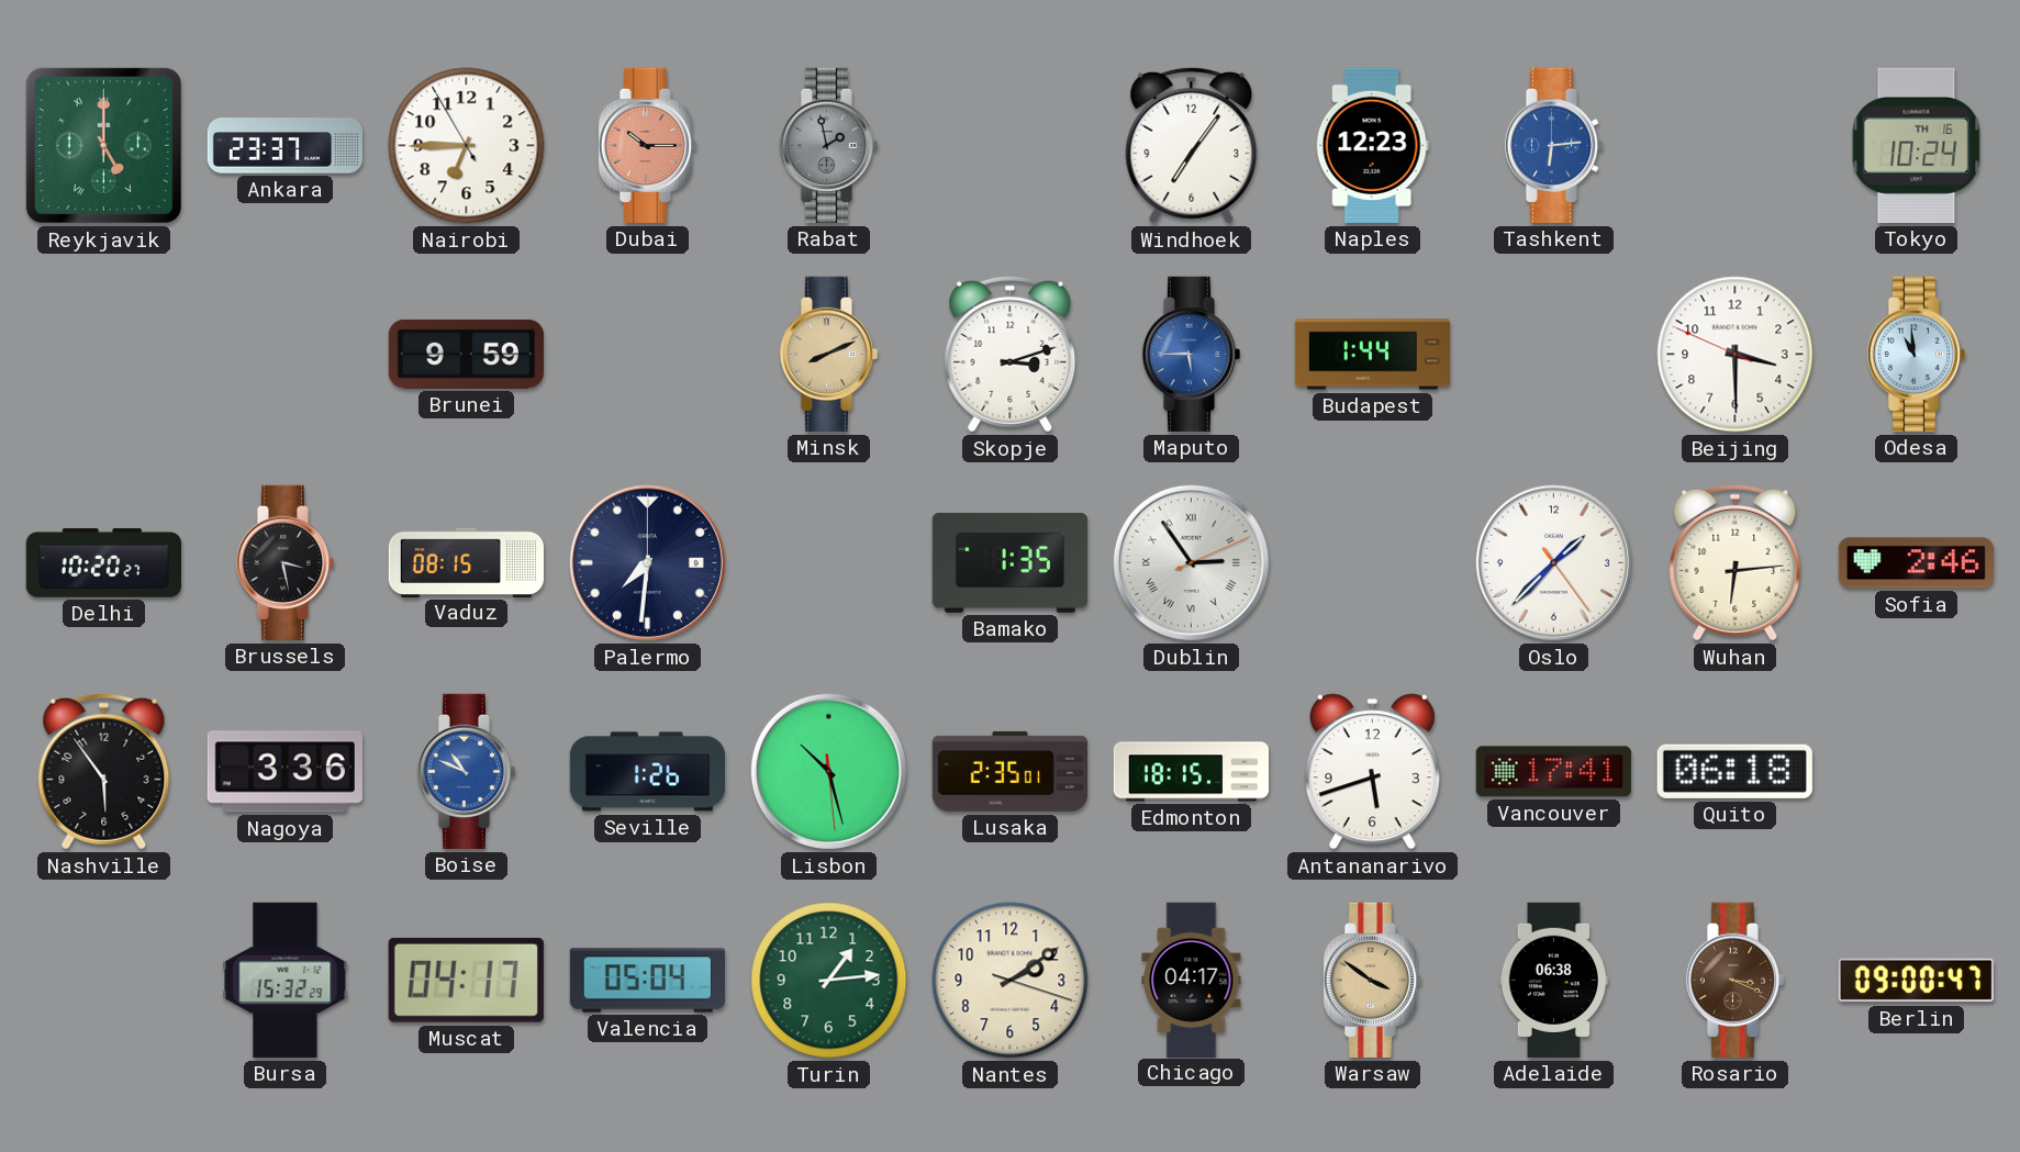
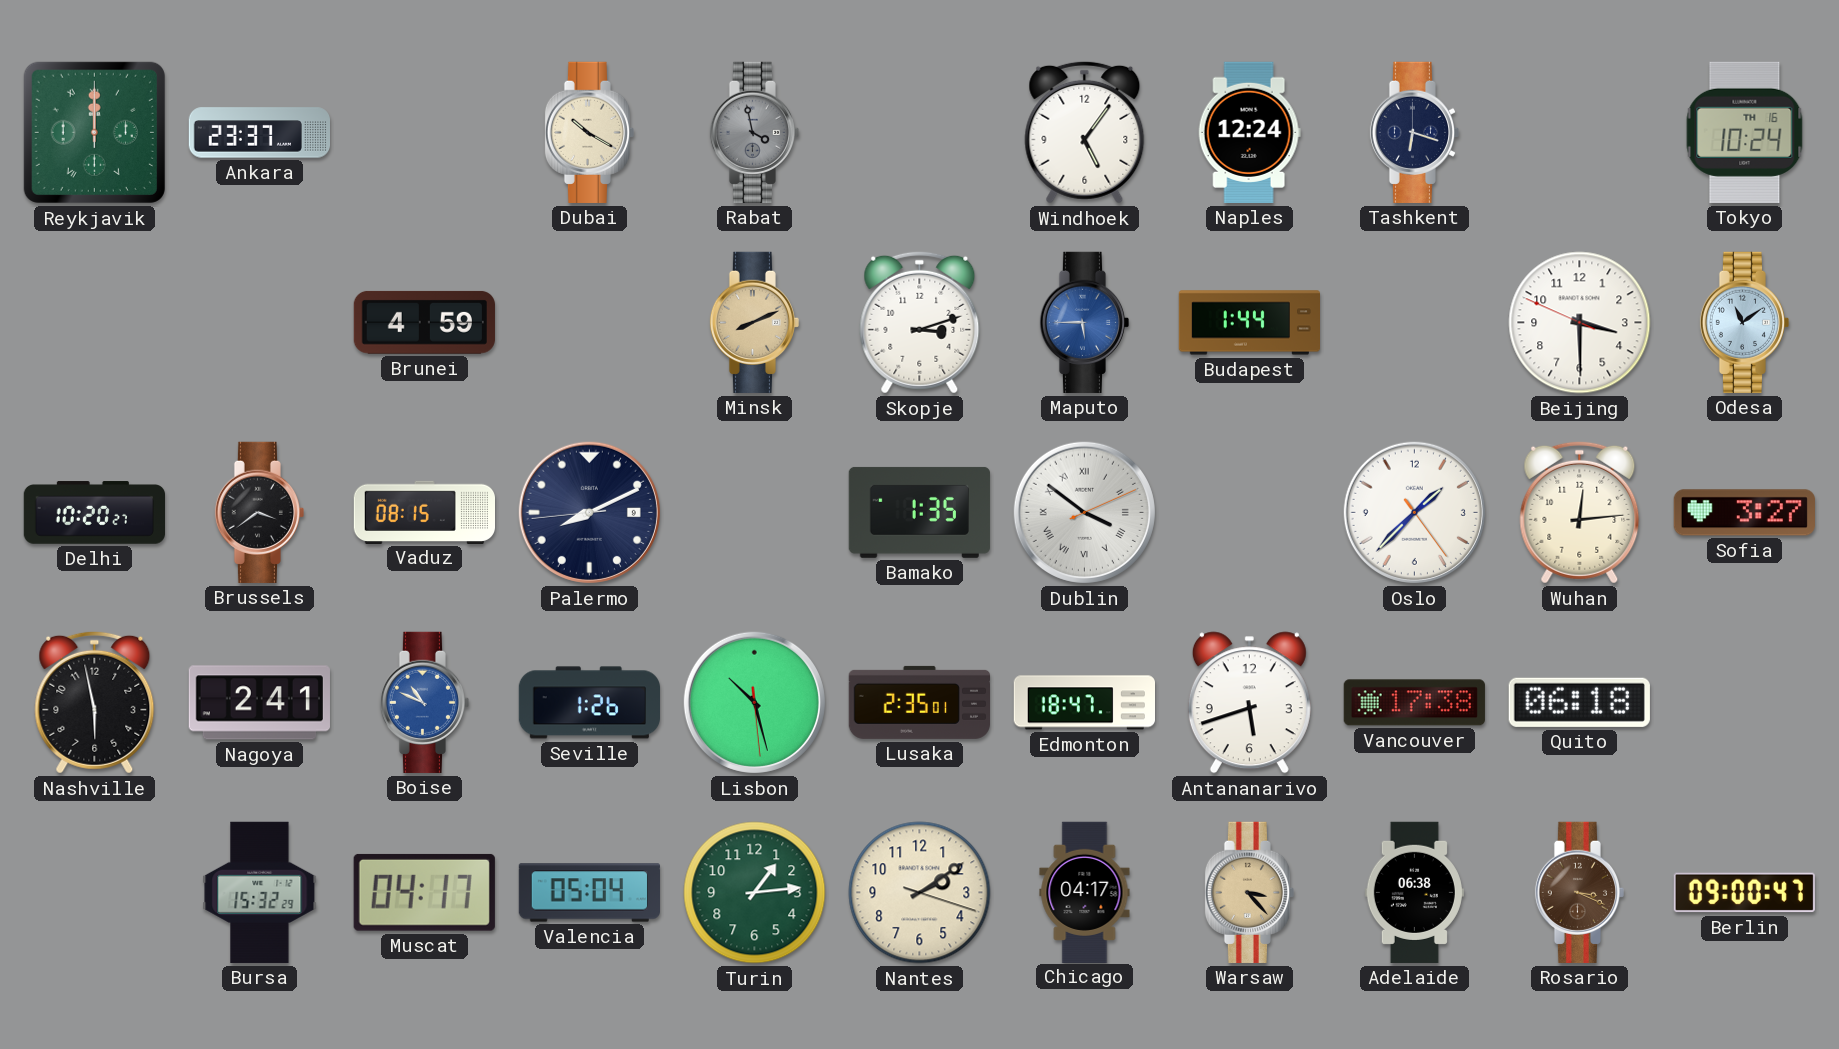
Reykjavik: 5:00 -> 12:00
Nairobi: 6:44 -> none
Dubai: 10:15 -> 10:20
Dubai dial: salmon -> cream
Rabat: 1:58 -> 3:58
Windhoek: 7:06 -> 5:06
Naples: 12:23 -> 12:24
Tashkent: 6:14 -> 6:18
Tashkent dial: blue -> navy
Brunei: 9:59 -> 4:59
Odesa: 10:59 -> 11:09
Brussels: 3:28 -> 3:39
Palermo: 7:31 -> 8:10
Dublin: 2:54 -> 3:51
Wuhan: 6:14 -> 12:14
Sofia: 2:46 -> 3:27
Nashville: 5:54 -> 5:58
Nagoya: 3:36 -> 2:41
Edmonton: 18:15 -> 18:47
Vancouver: 17:41 -> 17:38
Warsaw: 3:51 -> 3:23
